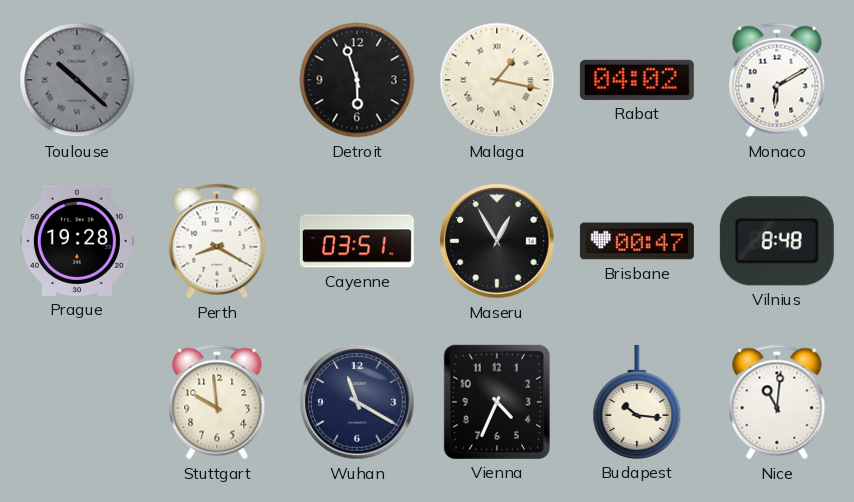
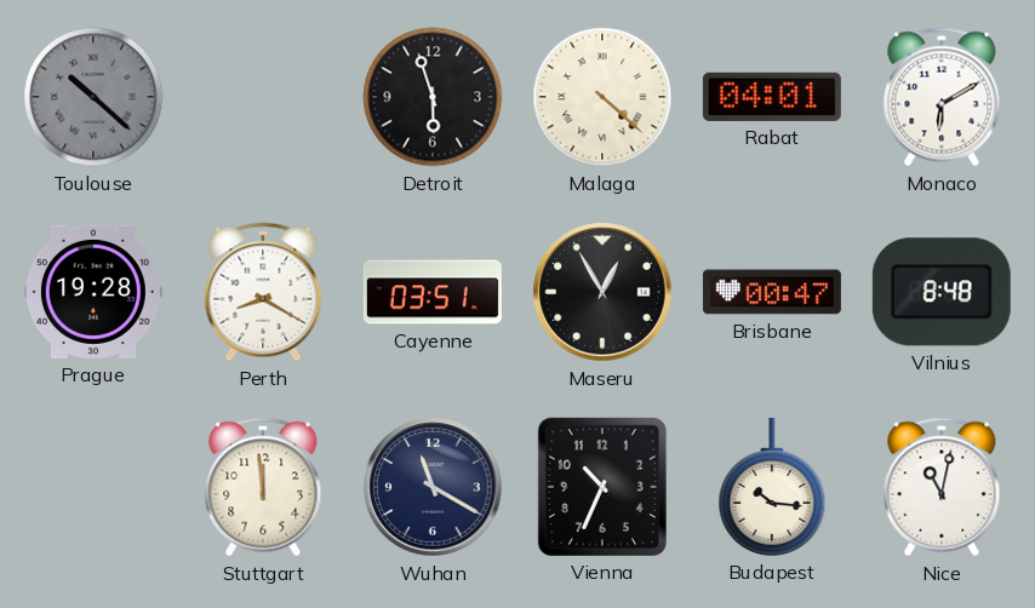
Malaga: 1:17 -> 4:22
Rabat: 04:02 -> 04:01
Stuttgart: 9:59 -> 11:59
Vienna: 4:34 -> 10:34
Nice: 11:01 -> 11:02
